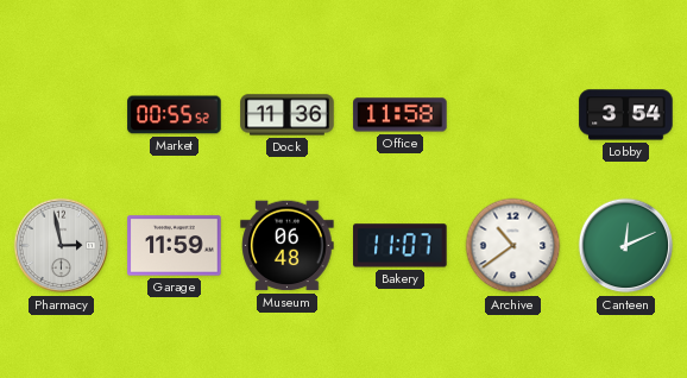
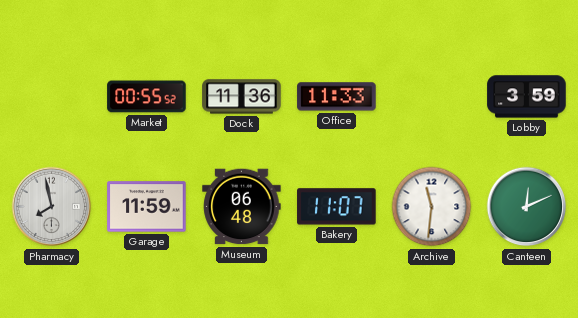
Office: 11:58 -> 11:33
Lobby: 3:54 -> 3:59
Pharmacy: 2:58 -> 7:58
Archive: 10:39 -> 11:31
